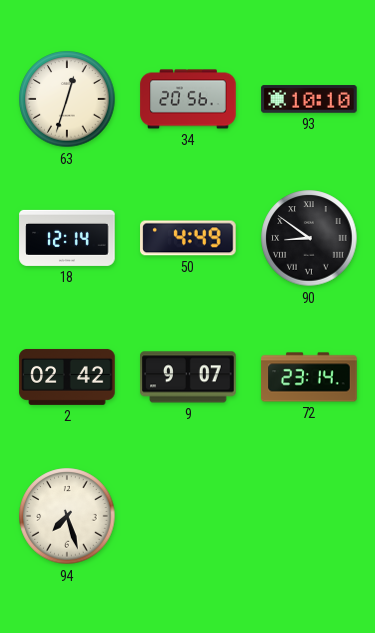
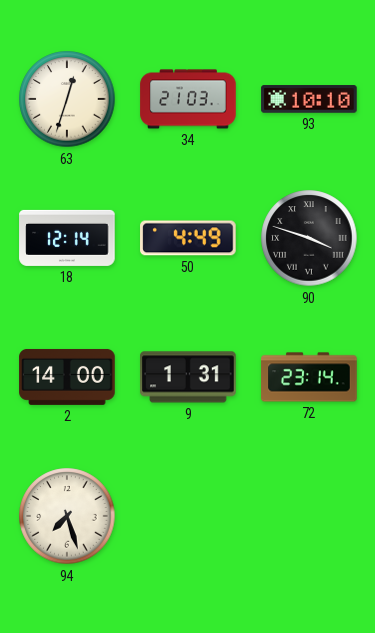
34: 20:56 -> 21:03
90: 8:51 -> 3:48
2: 02:42 -> 14:00
9: 9:07 -> 1:31
